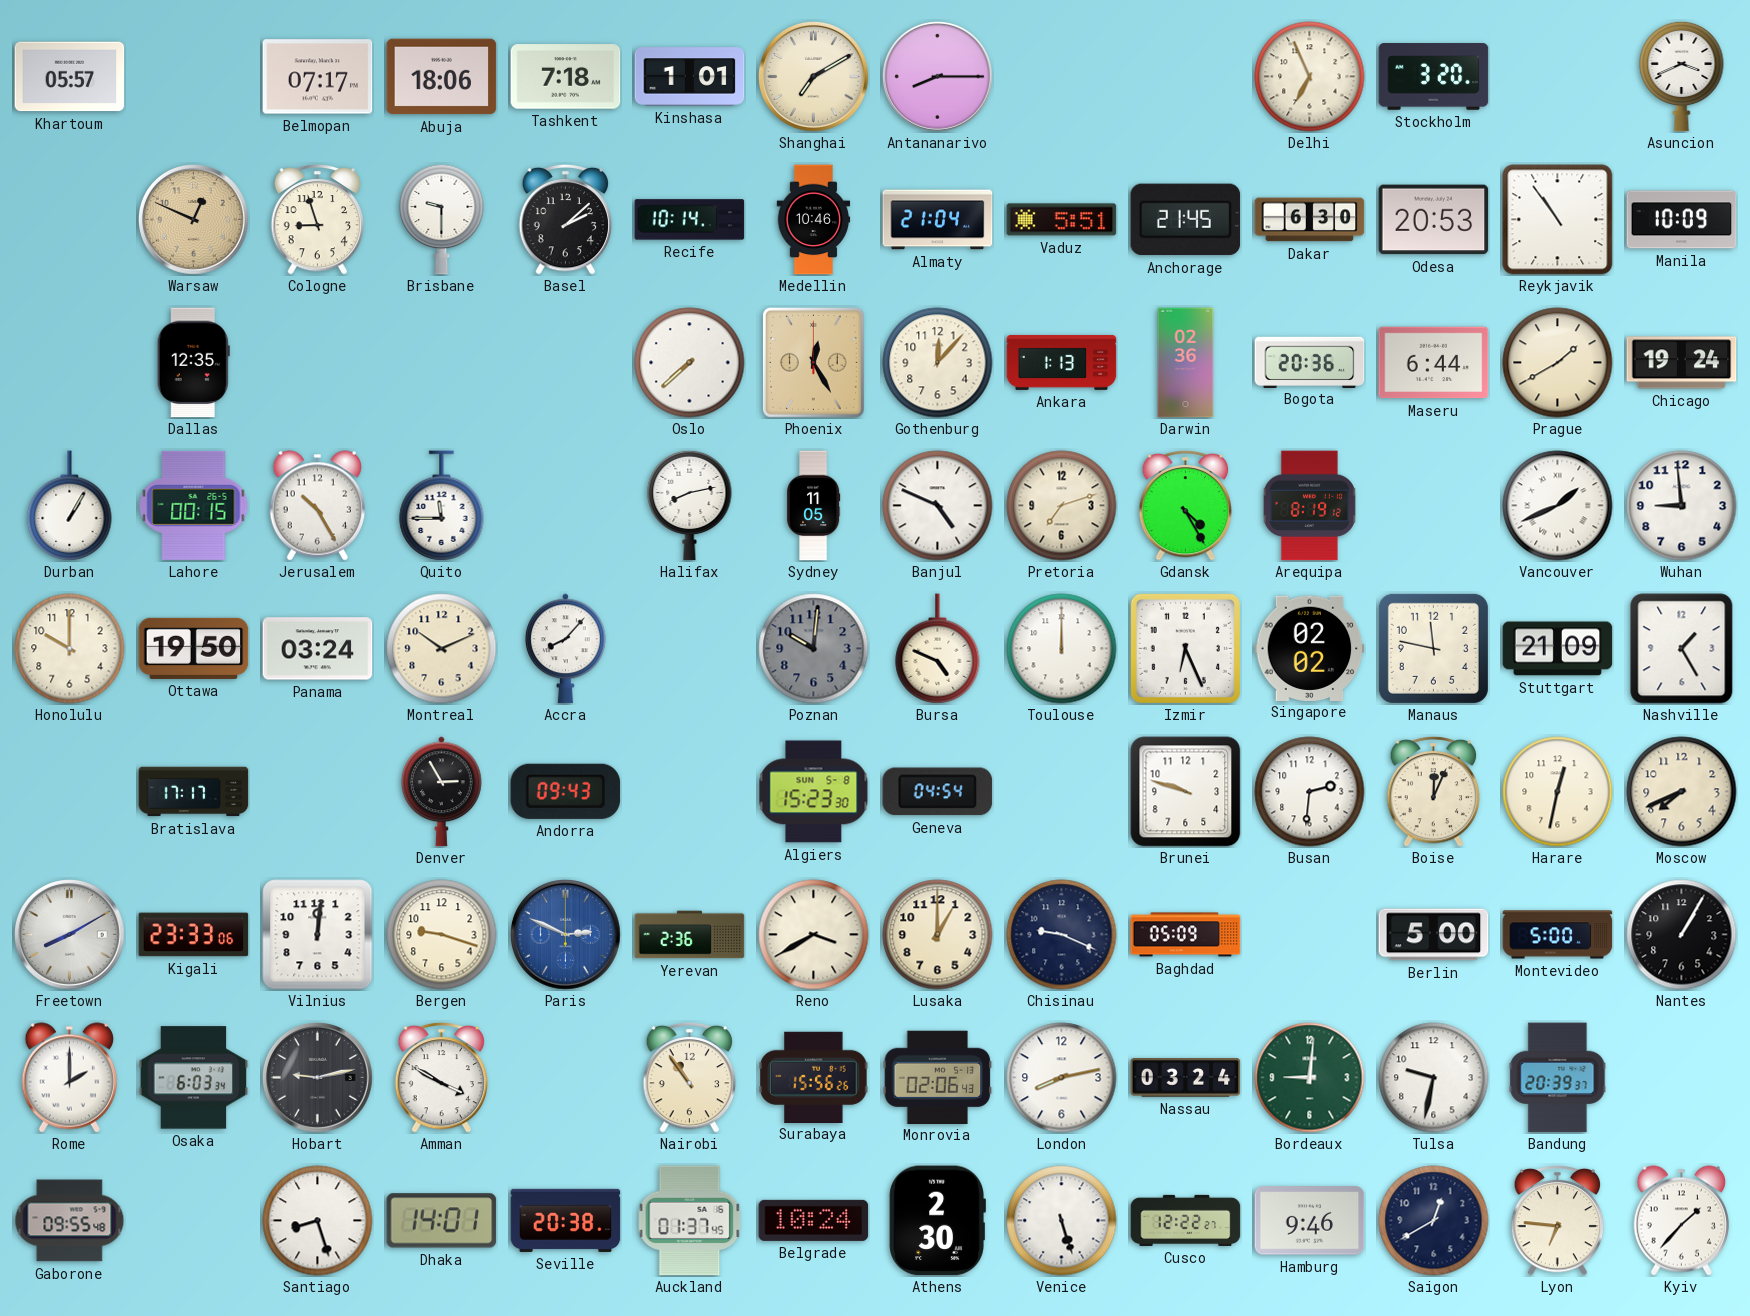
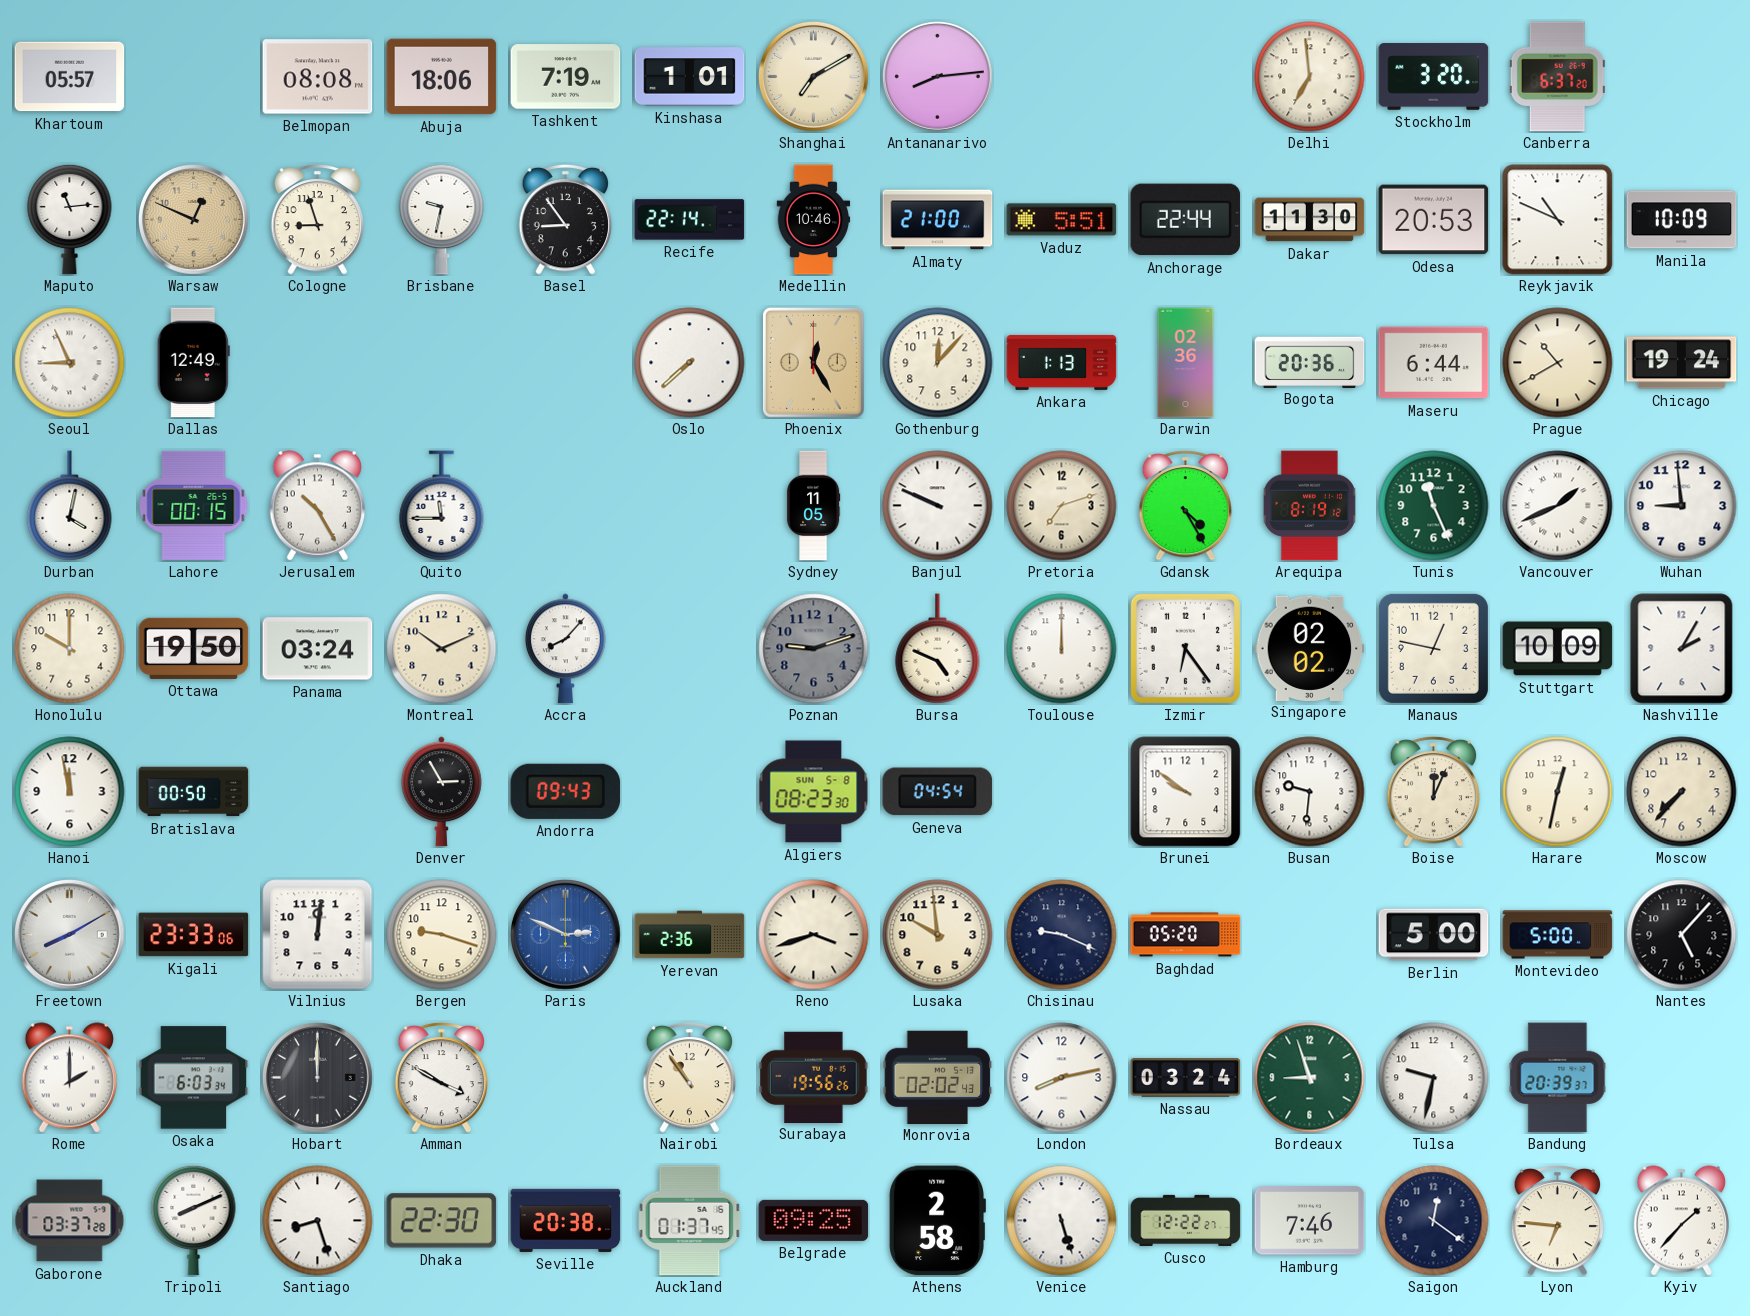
Belmopan: 07:17 -> 08:08
Tashkent: 7:18 -> 7:19
Antananarivo: 8:15 -> 8:14
Delhi: 6:56 -> 6:59
Canberra: none -> 6:37
Asuncion: 3:41 -> none
Maputo: none -> 11:14
Brisbane: 9:30 -> 9:32
Basel: 2:08 -> 8:54
Recife: 10:14 -> 22:14
Almaty: 21:04 -> 21:00
Anchorage: 21:45 -> 22:44
Dakar: 6:30 -> 11:30
Reykjavik: 10:54 -> 10:49
Seoul: none -> 8:56
Dallas: 12:35 -> 12:49
Prague: 1:40 -> 10:40
Durban: 1:05 -> 4:02
Halifax: 8:13 -> none
Banjul: 4:49 -> 9:49
Tunis: none -> 11:26
Poznan: 10:01 -> 9:12
Izmir: 6:26 -> 6:24
Manaus: 11:47 -> 12:47
Stuttgart: 21:09 -> 10:09
Nashville: 1:25 -> 2:05
Hanoi: none -> 11:58
Bratislava: 17:17 -> 00:50
Algiers: 15:23 -> 08:23
Brunei: 9:48 -> 9:51
Busan: 2:31 -> 9:31
Moscow: 7:41 -> 7:37
Reno: 3:40 -> 3:42
Lusaka: 1:00 -> 9:59
Baghdad: 05:09 -> 05:20
Nantes: 1:05 -> 5:07
Hobart: 9:13 -> 12:00
Surabaya: 15:56 -> 19:56
Monrovia: 02:06 -> 02:02
Bordeaux: 9:01 -> 8:57
Gaborone: 09:55 -> 03:37
Tripoli: none -> 8:11
Dhaka: 14:01 -> 22:30
Belgrade: 10:24 -> 09:25
Athens: 2:30 -> 2:58
Hamburg: 9:46 -> 7:46
Saigon: 12:40 -> 12:21
